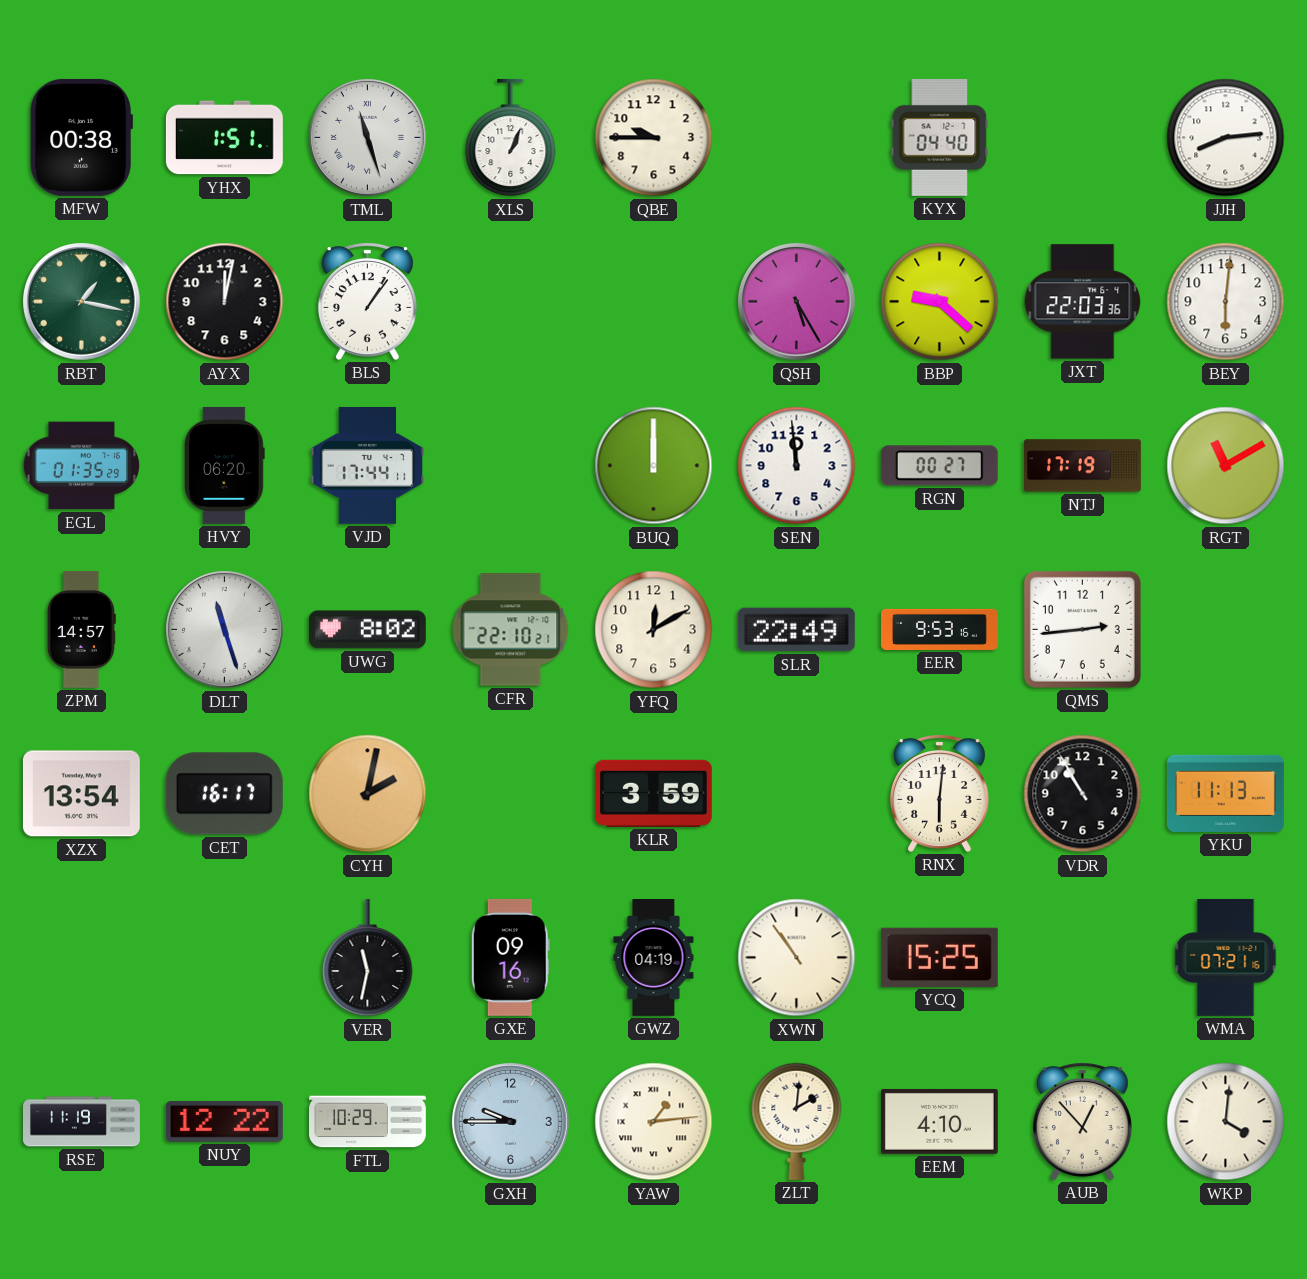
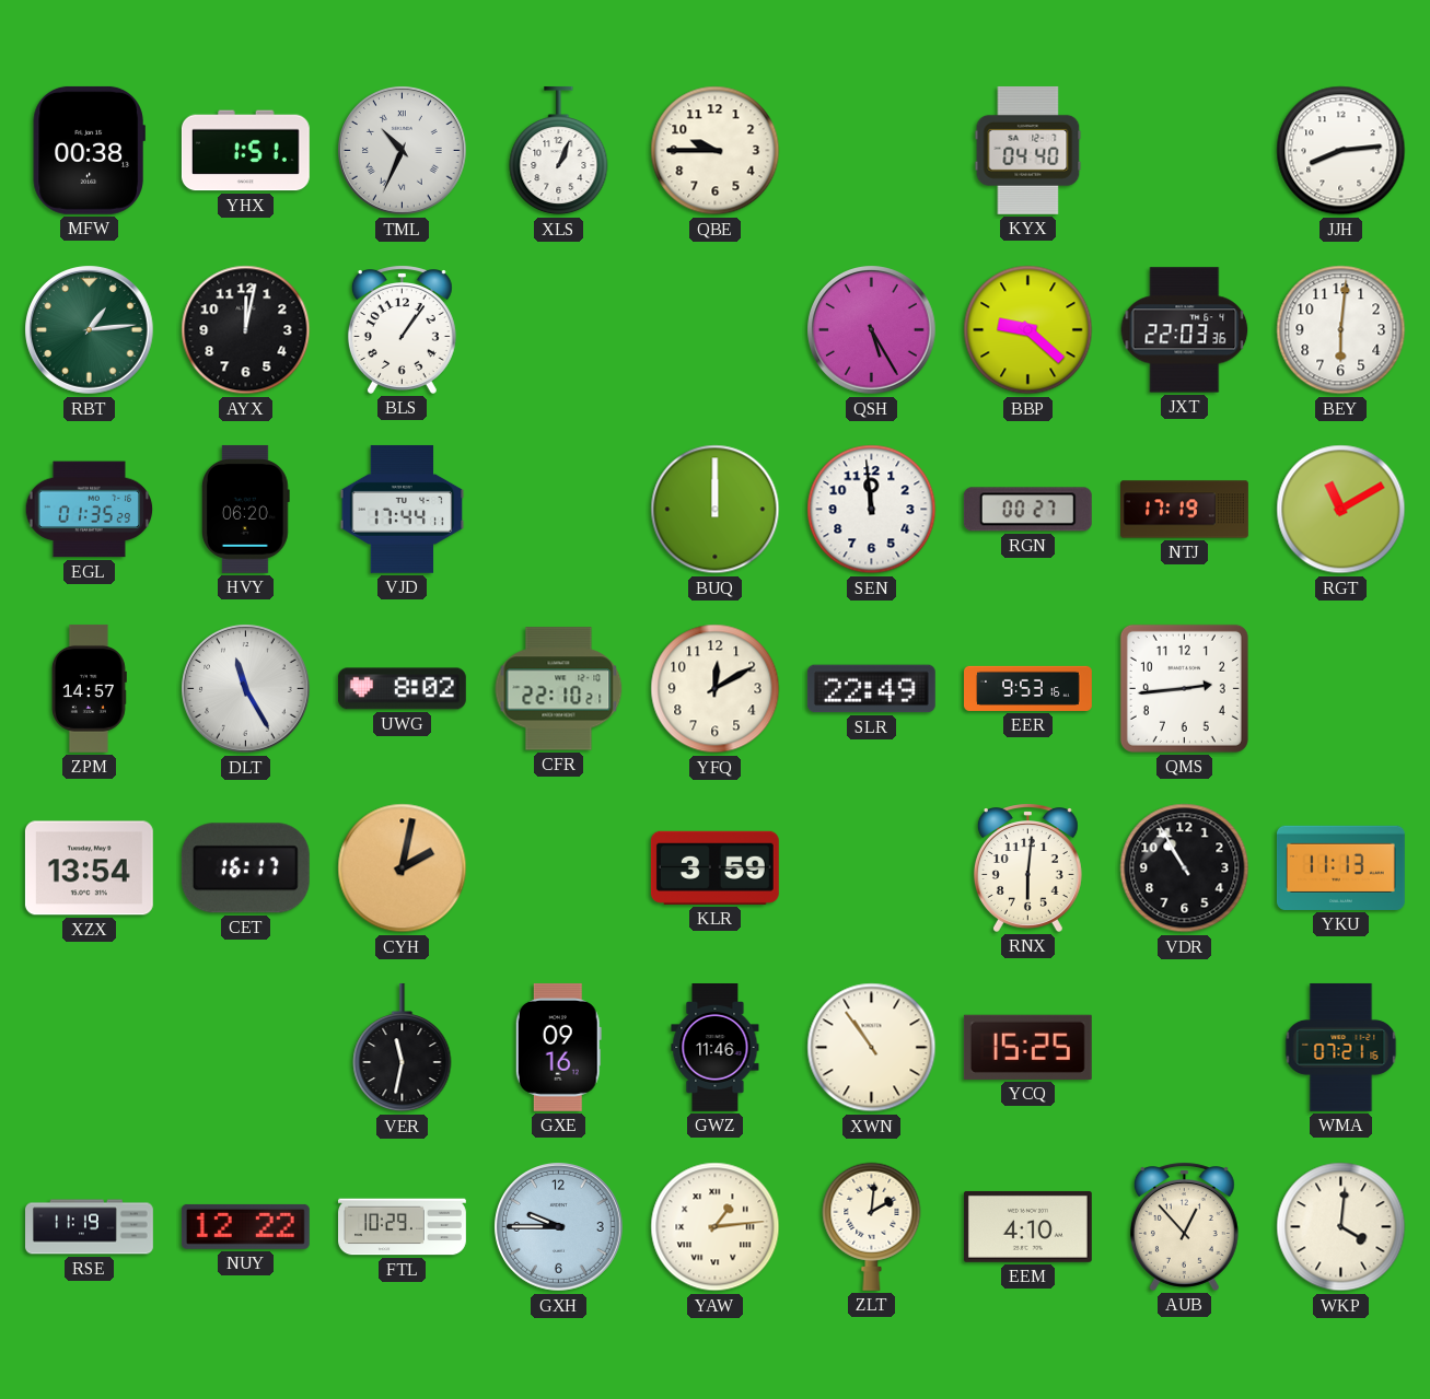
TML: 11:27 -> 10:34
RBT: 1:17 -> 1:14
DLT: 11:27 -> 11:25
GWZ: 04:19 -> 11:46
